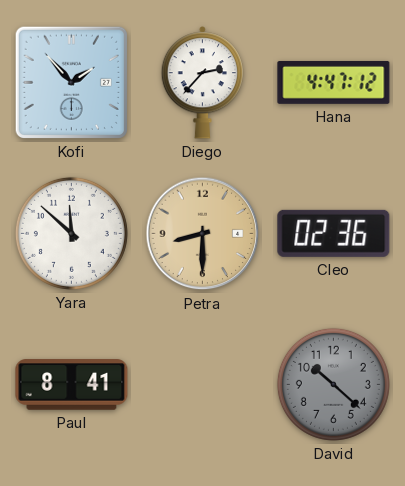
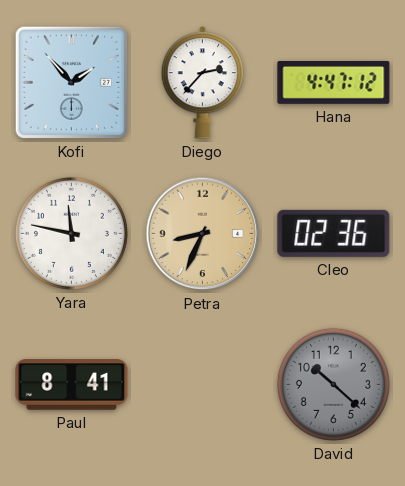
Yara: 11:52 -> 11:47
Petra: 8:30 -> 8:34
